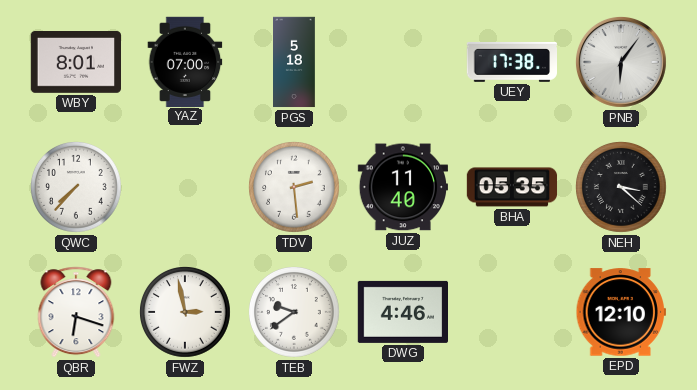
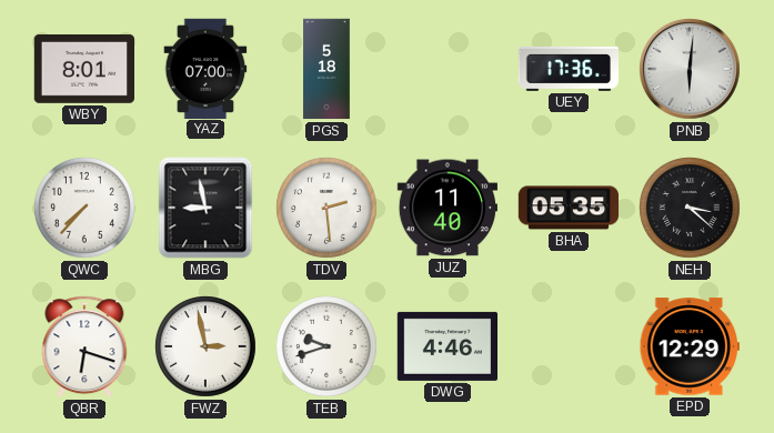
UEY: 17:38 -> 17:36
PNB: 6:06 -> 6:01
MBG: none -> 8:58
TEB: 9:39 -> 9:42
EPD: 12:10 -> 12:29
